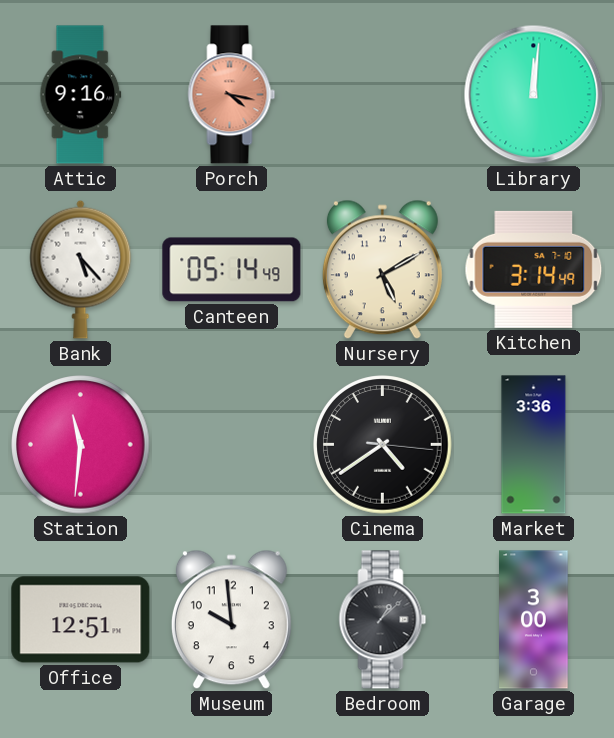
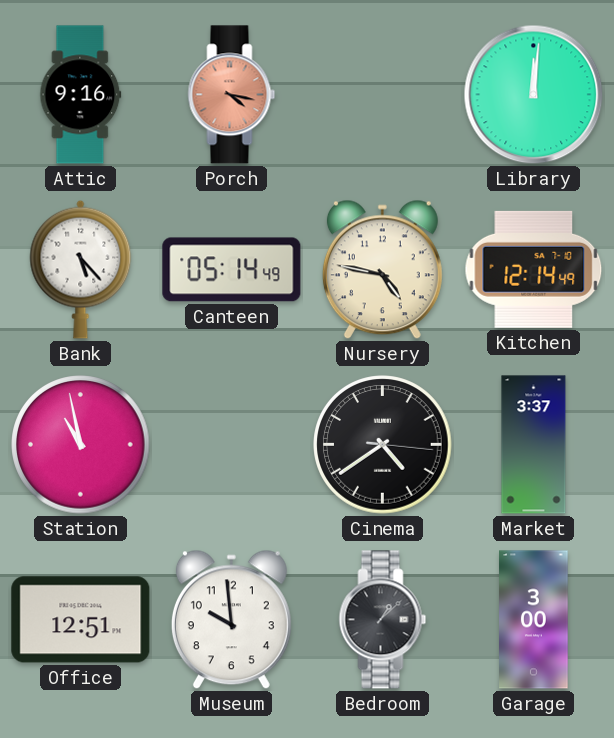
Nursery: 5:10 -> 4:47
Kitchen: 3:14 -> 12:14
Station: 11:31 -> 10:58
Market: 3:36 -> 3:37
